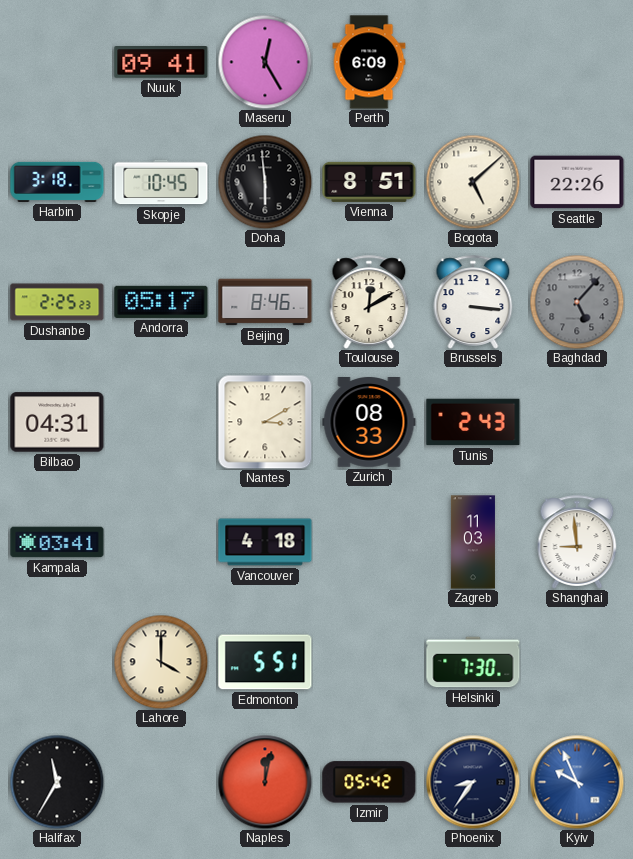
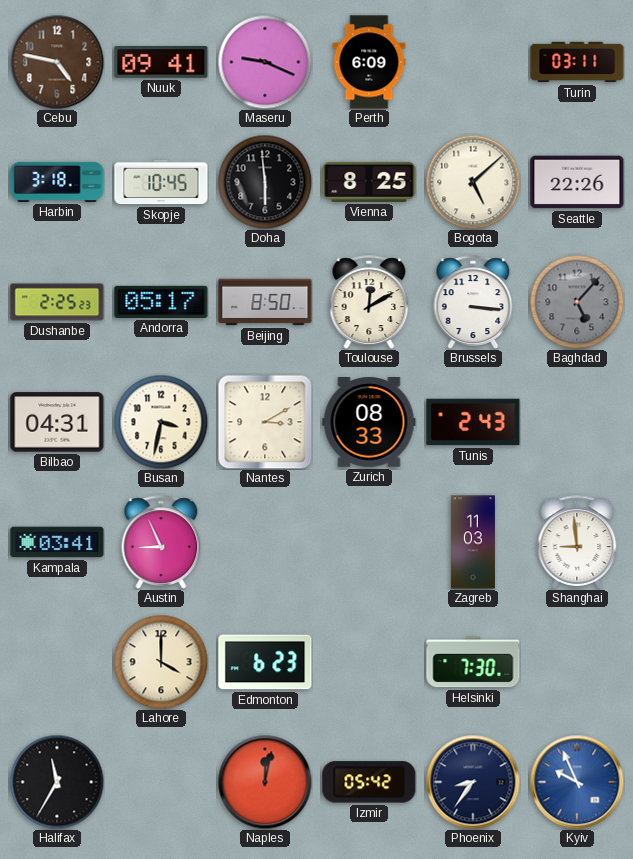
Cebu: none -> 4:47
Maseru: 12:25 -> 9:19
Turin: none -> 03:11
Vienna: 8:51 -> 8:25
Beijing: 8:46 -> 8:50
Busan: none -> 3:32
Austin: none -> 8:56
Vancouver: 4:18 -> none
Edmonton: 5:51 -> 6:23
